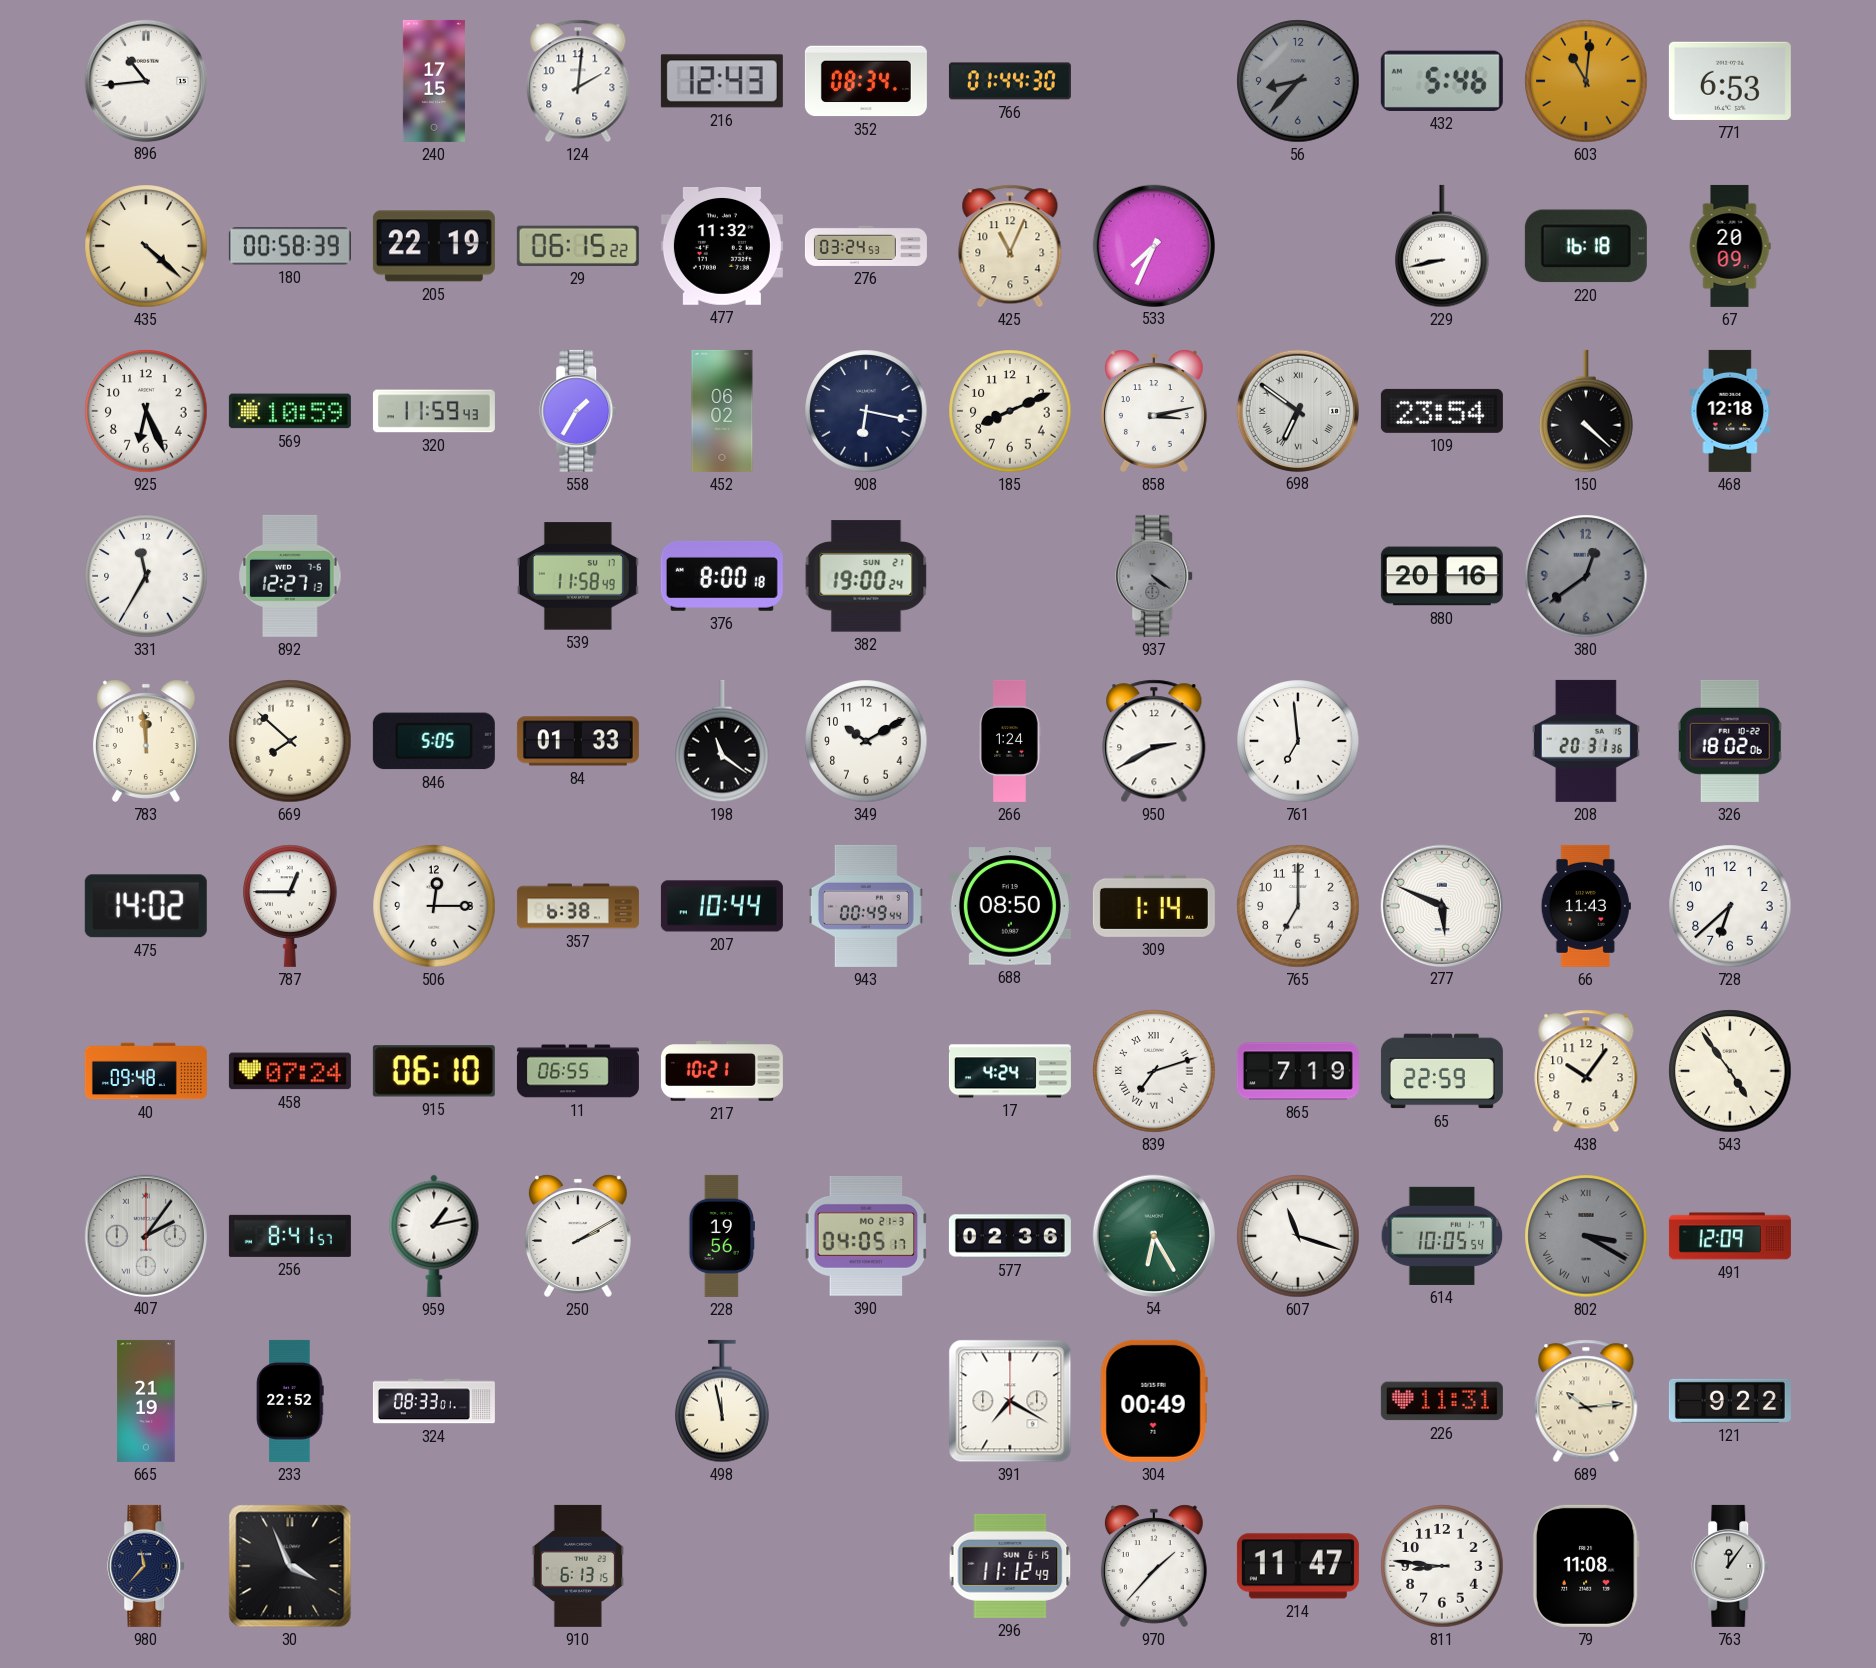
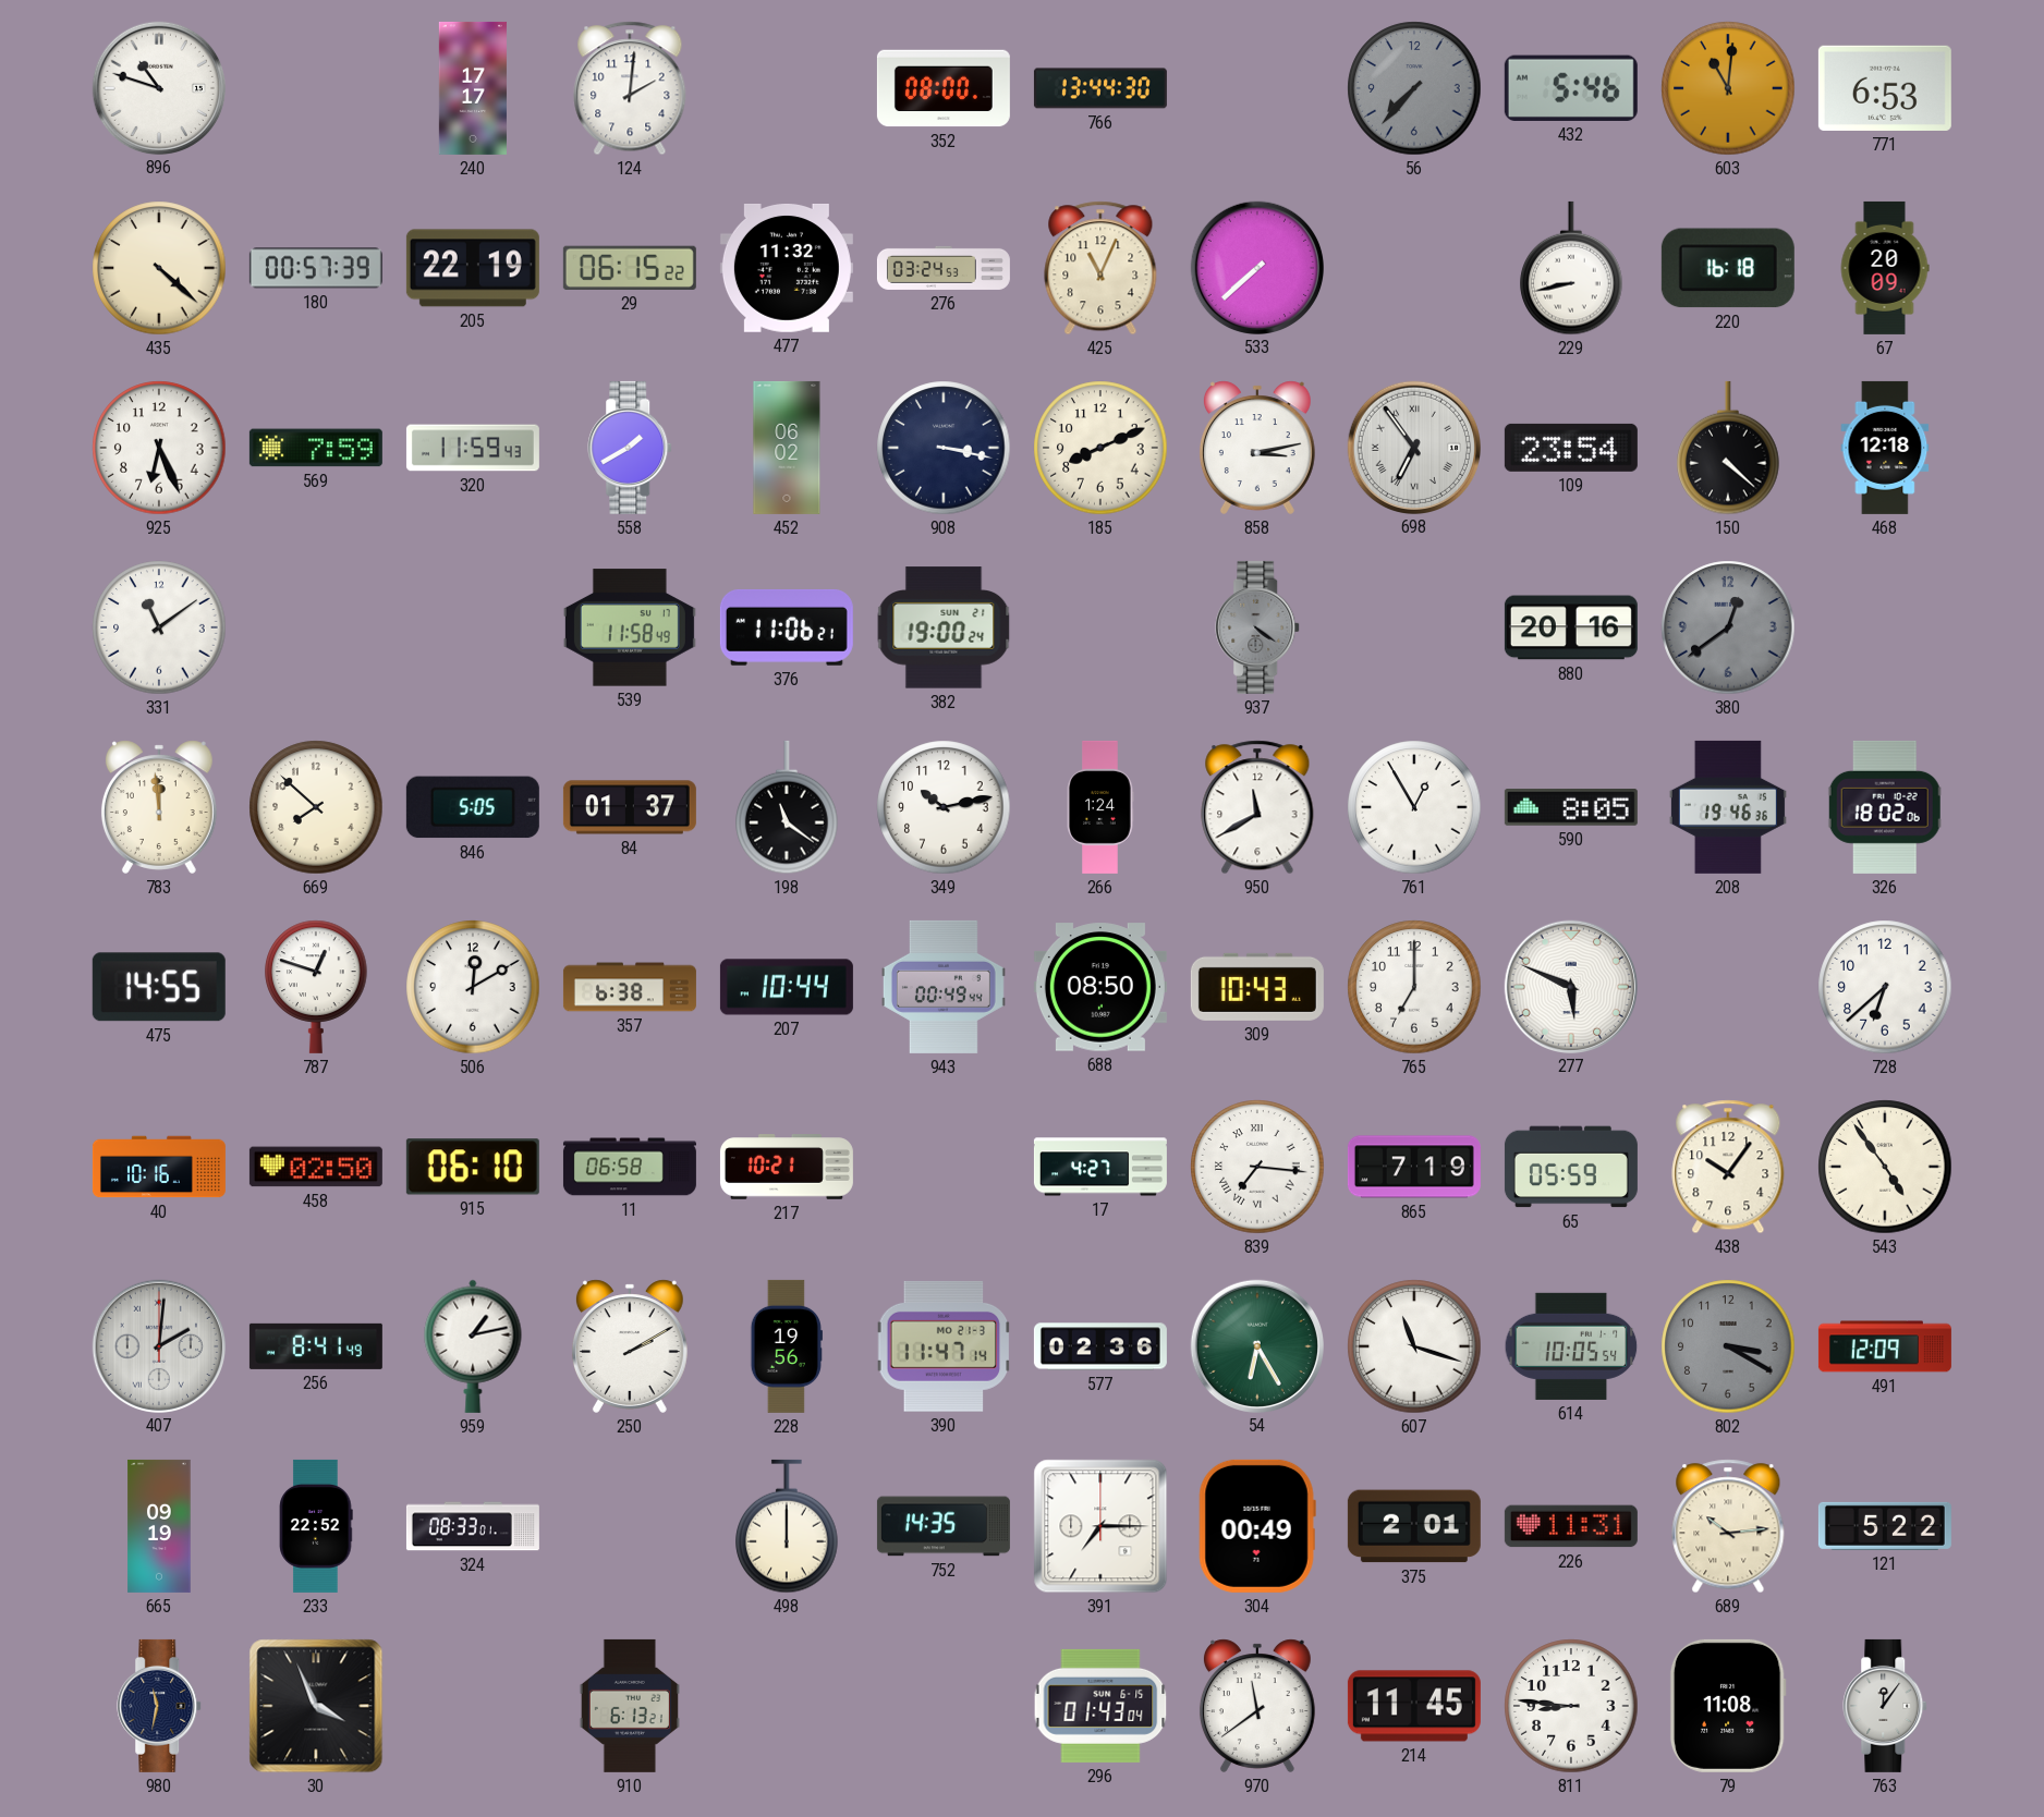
896: 10:44 -> 10:48
240: 17:15 -> 17:17
216: 12:43 -> none
352: 08:34 -> 08:00
766: 01:44 -> 13:44
56: 8:37 -> 7:37
180: 00:58 -> 00:57
533: 7:34 -> 7:38
569: 10:59 -> 7:59
558: 1:35 -> 1:40
908: 6:17 -> 3:17
698: 6:51 -> 6:54
331: 11:35 -> 11:09
892: 12:27 -> none
376: 8:00 -> 11:06
84: 01:33 -> 01:37
349: 10:10 -> 10:13
950: 2:40 -> 11:40
761: 6:59 -> 12:55
590: none -> 8:05
208: 20:31 -> 19:46
475: 14:02 -> 14:55
787: 12:45 -> 12:48
506: 12:15 -> 12:10
309: 1:14 -> 10:43
66: 11:43 -> none
40: 09:48 -> 10:16
458: 07:24 -> 02:50
11: 06:55 -> 06:58
17: 4:24 -> 4:27
839: 7:12 -> 7:16
65: 22:59 -> 05:59
407: 2:06 -> 2:01
256: 8:41:57 -> 8:41:49
390: 04:05 -> 11:47
802 numerals: Roman -> Arabic
665: 21:19 -> 09:19
498: 11:58 -> 12:00
752: none -> 14:35
391: 7:20 -> 7:15
375: none -> 2:01
121: 9:22 -> 5:22
980: 11:37 -> 11:32
910: 6:13:15 -> 6:13:21
296: 11:12 -> 01:43
970: 1:37 -> 11:39
214: 11:47 -> 11:45
